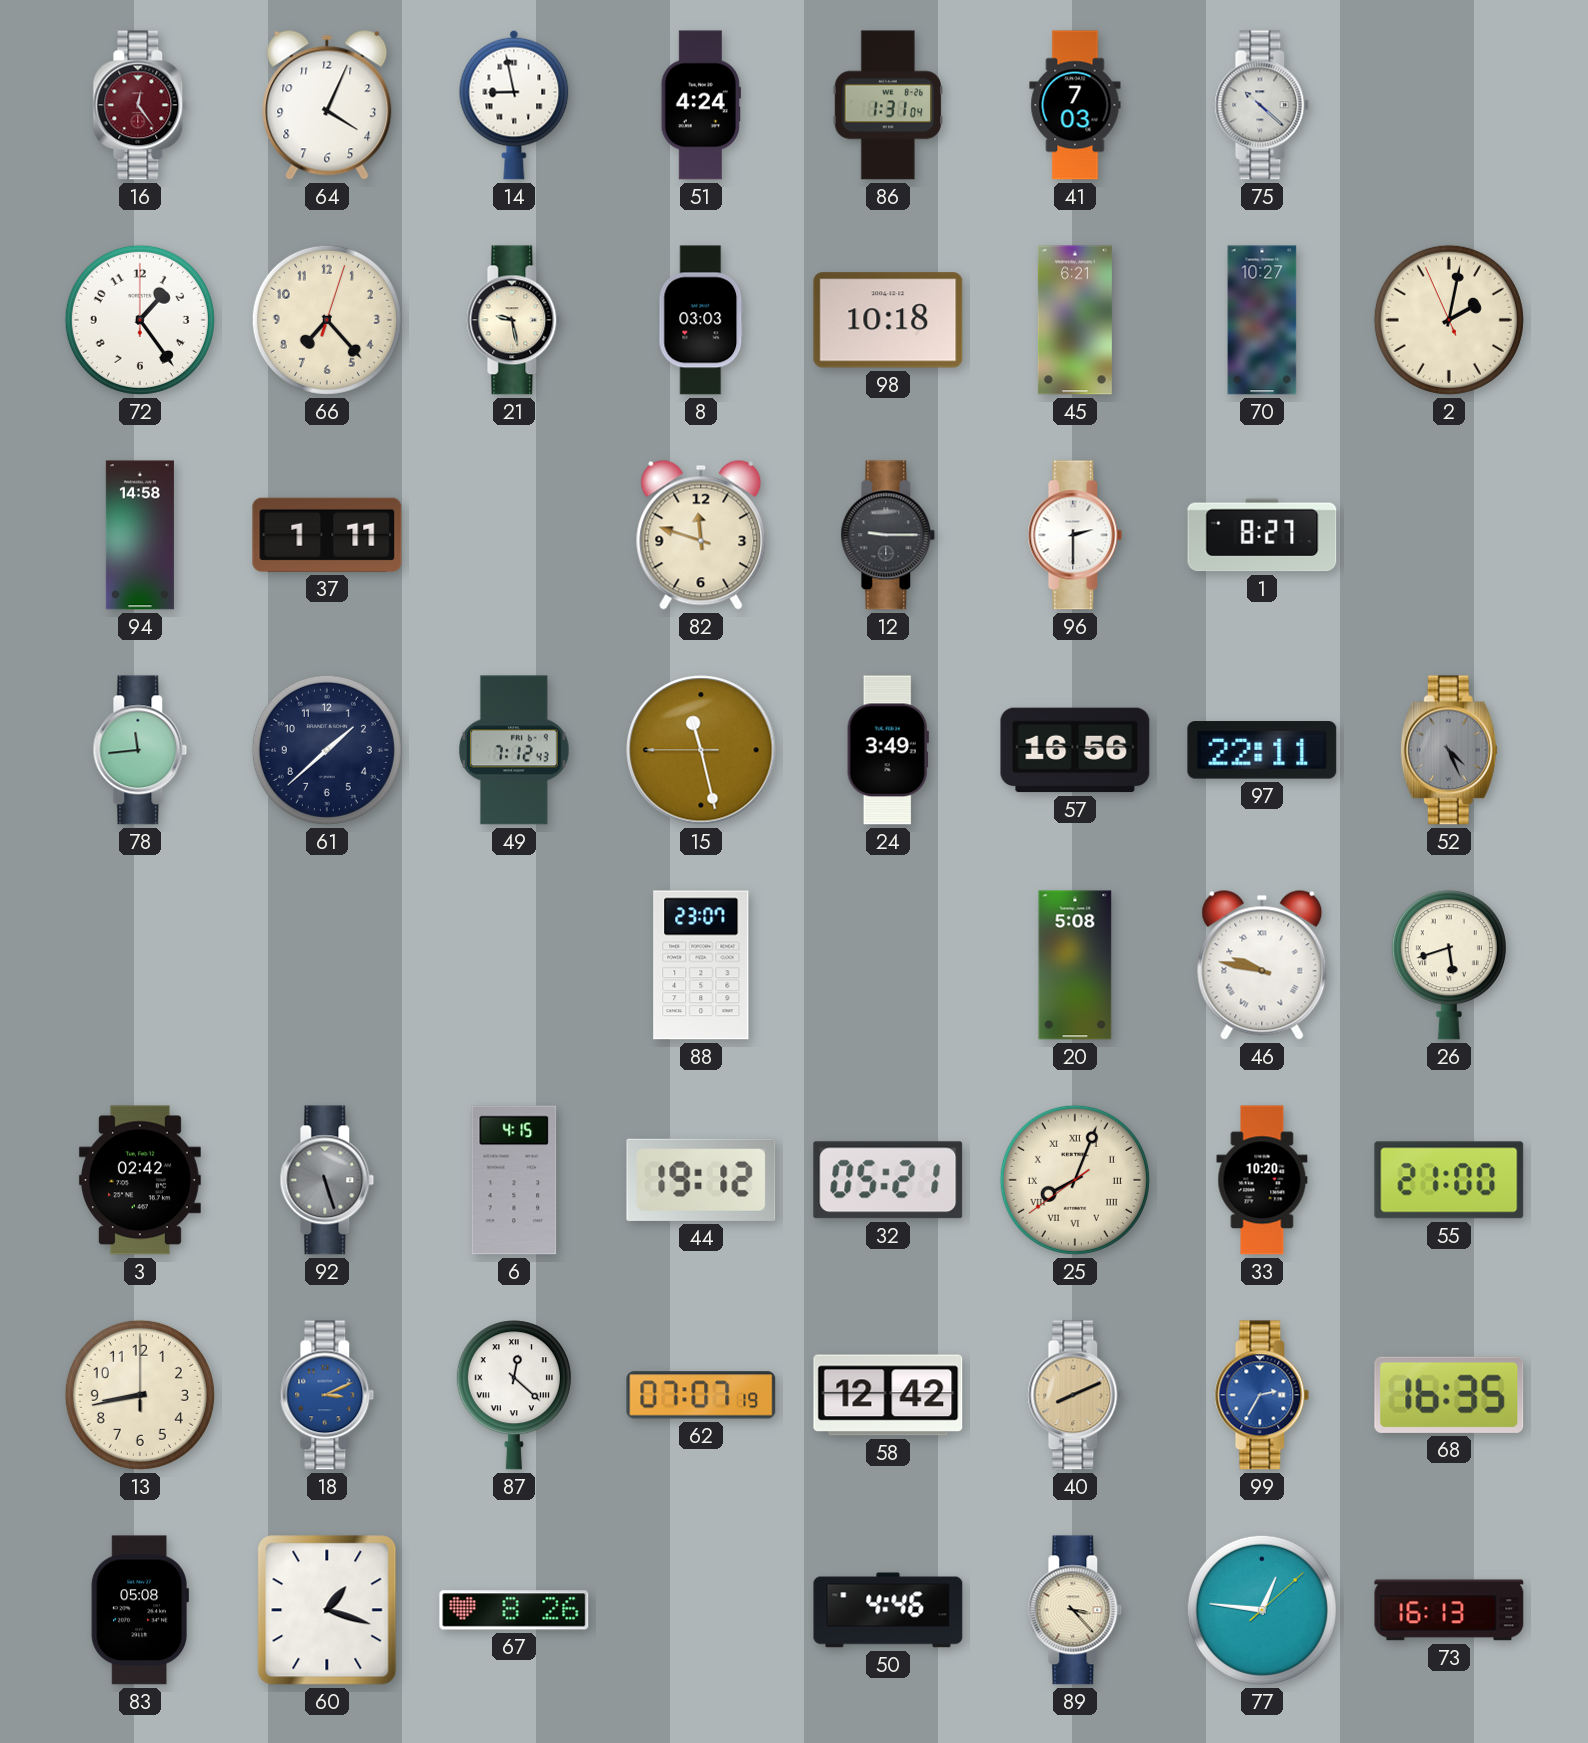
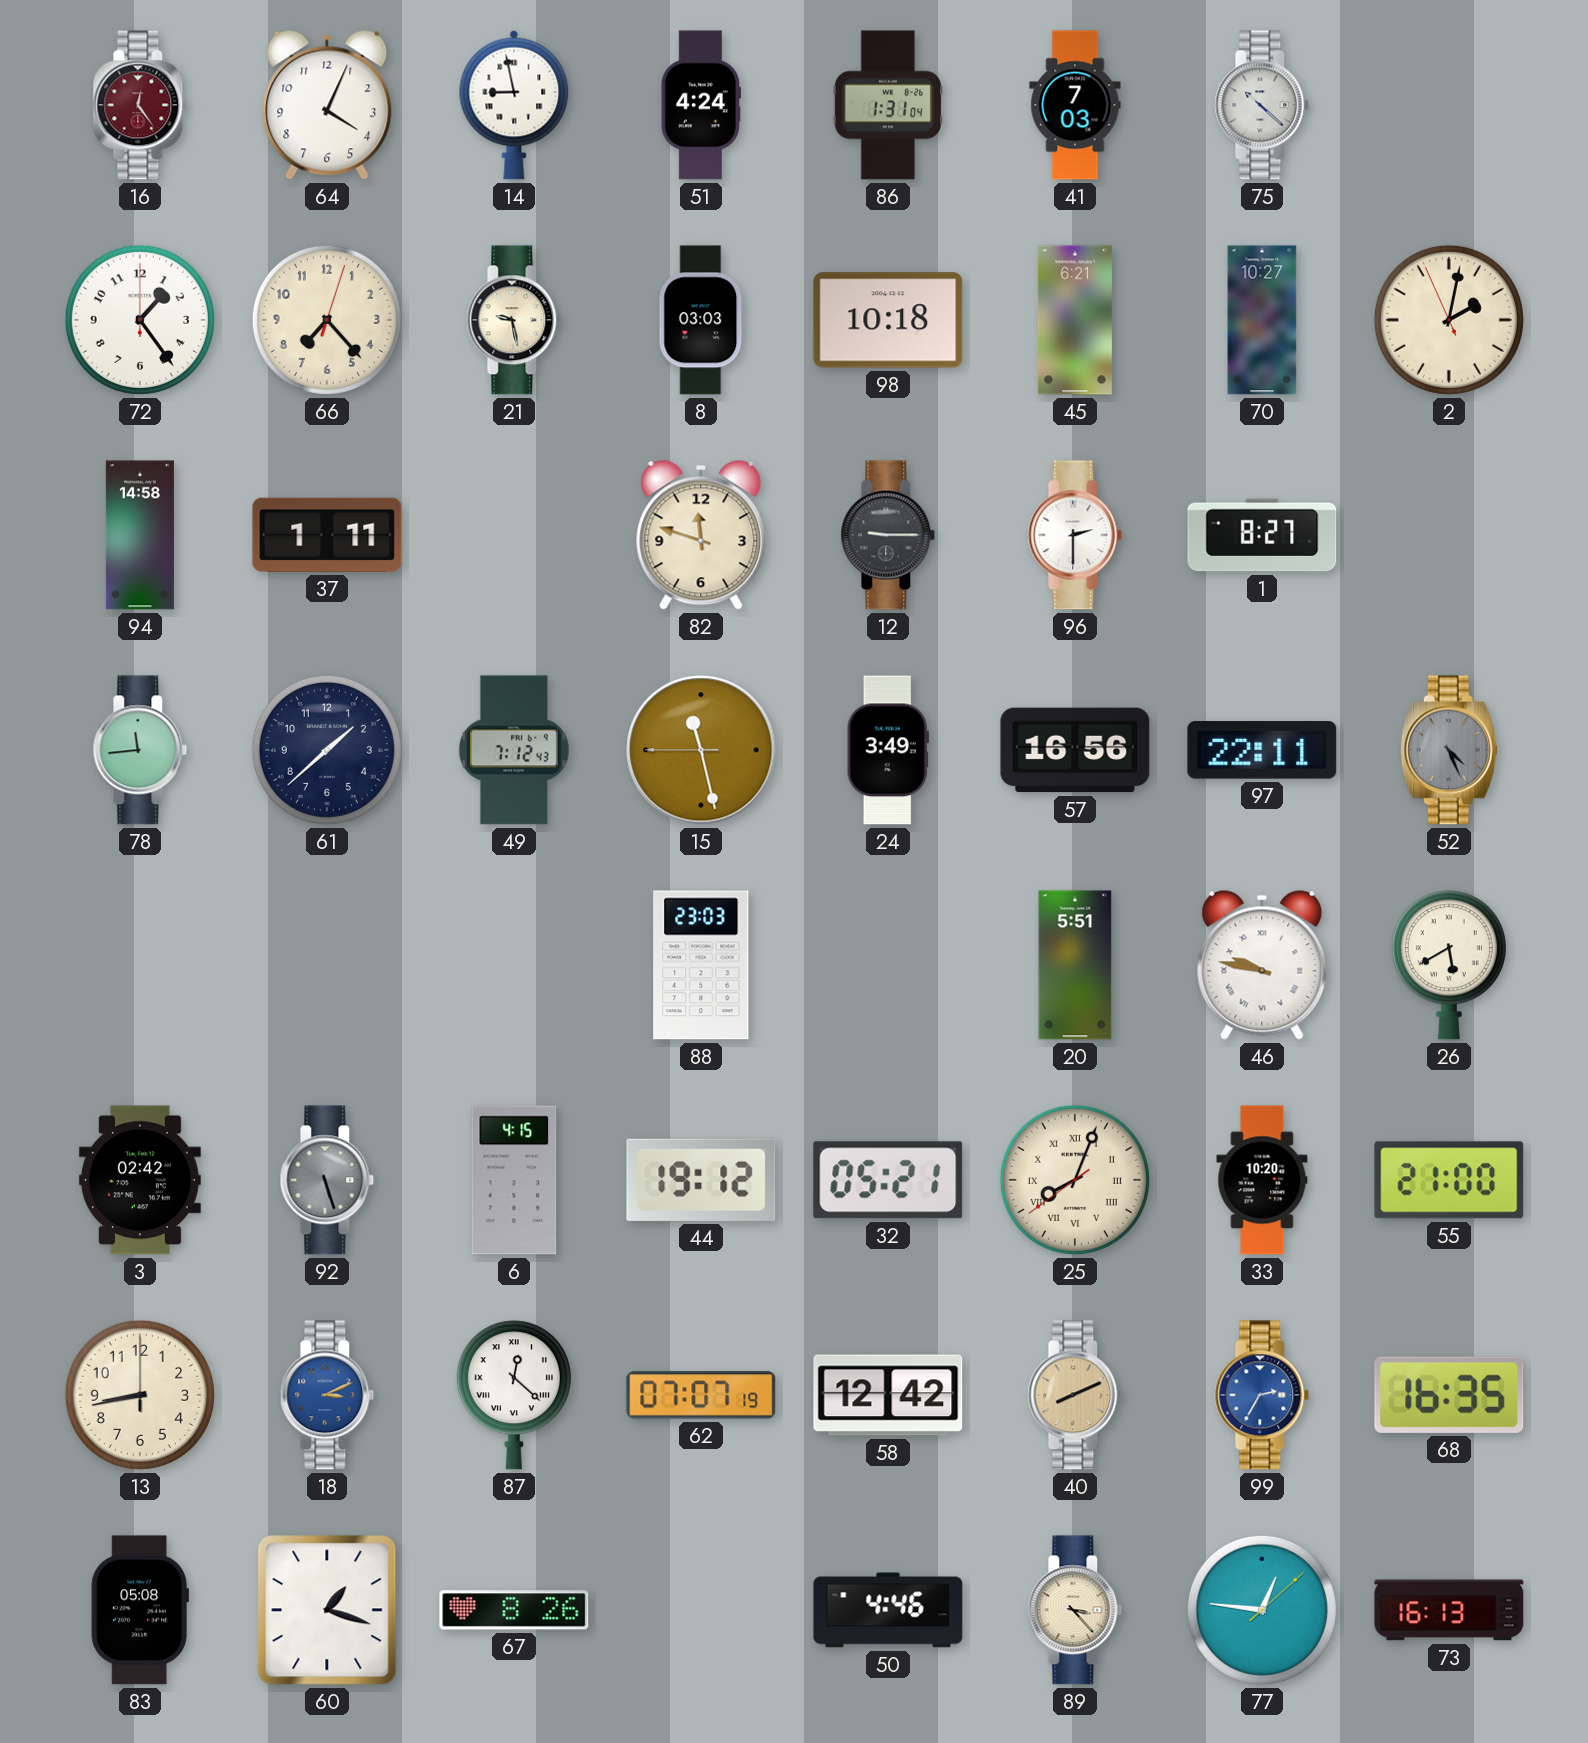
88: 23:07 -> 23:03
20: 5:08 -> 5:51
26: 5:42 -> 5:40
